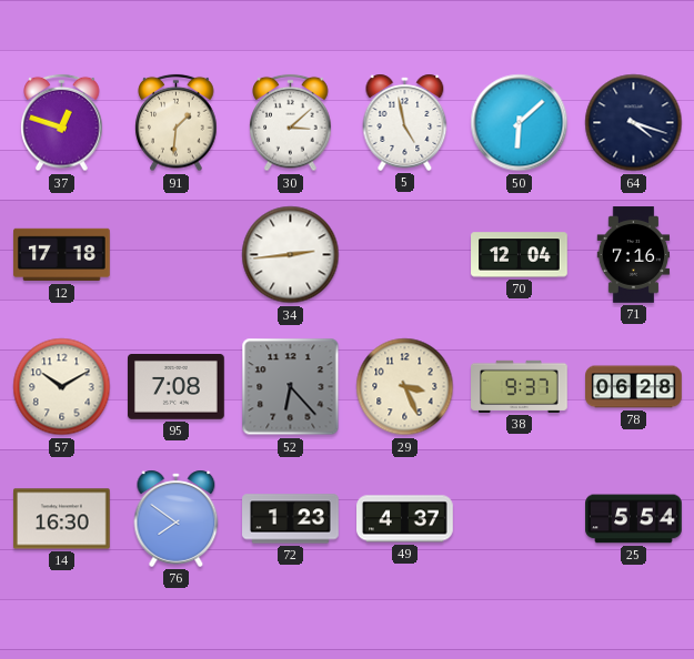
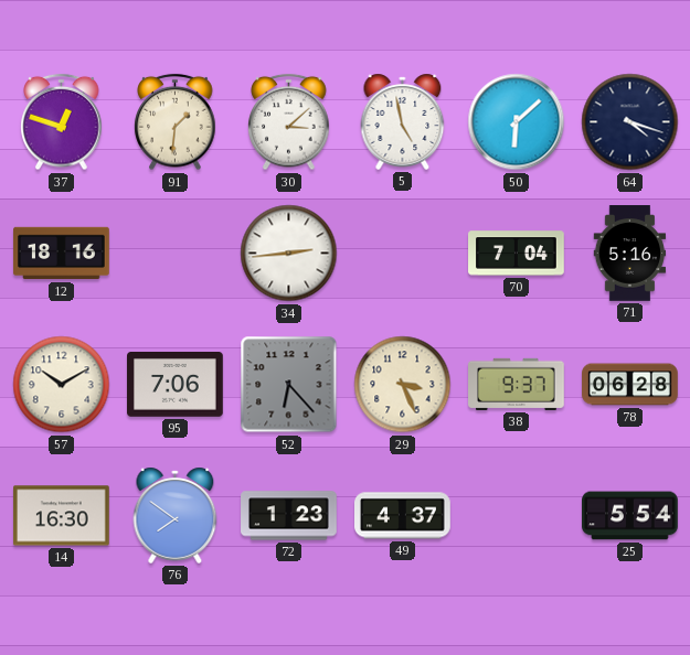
12: 17:18 -> 18:16
70: 12:04 -> 7:04
71: 7:16 -> 5:16
95: 7:08 -> 7:06
